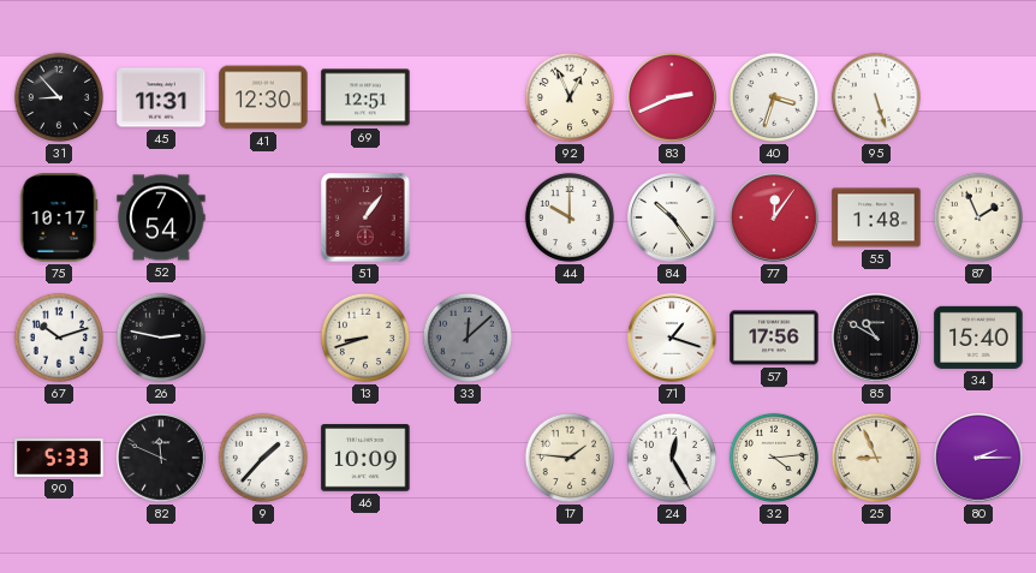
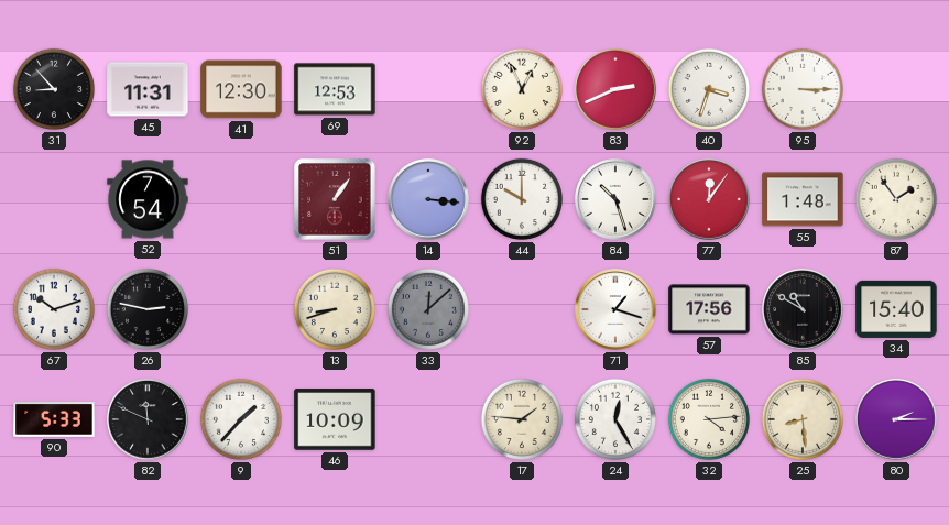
69: 12:51 -> 12:53
95: 5:27 -> 3:15
75: 10:17 -> none
14: none -> 3:16
84: 10:24 -> 10:27
87: 1:56 -> 1:54
25: 8:56 -> 8:29
